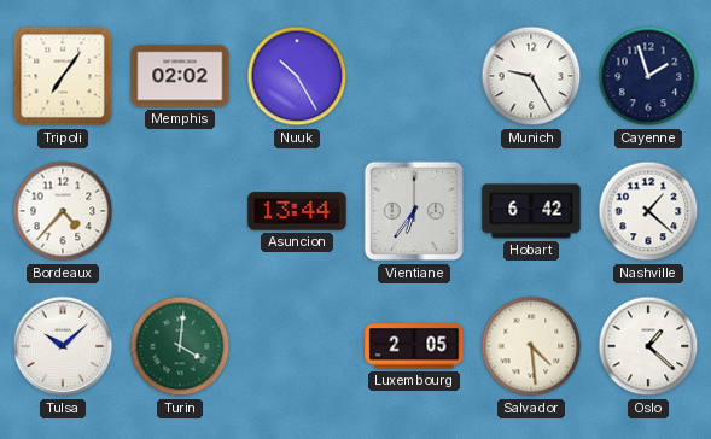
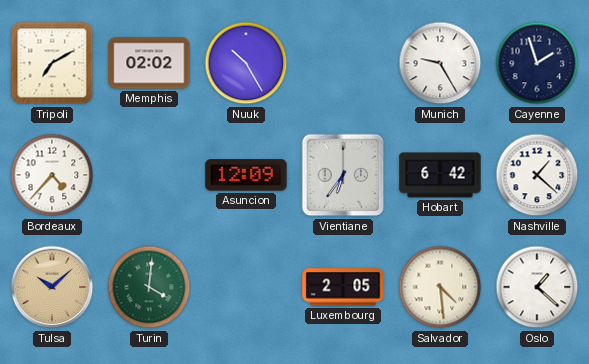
Tripoli: 7:06 -> 7:10
Asuncion: 13:44 -> 12:09
Tulsa dial: white -> champagne
